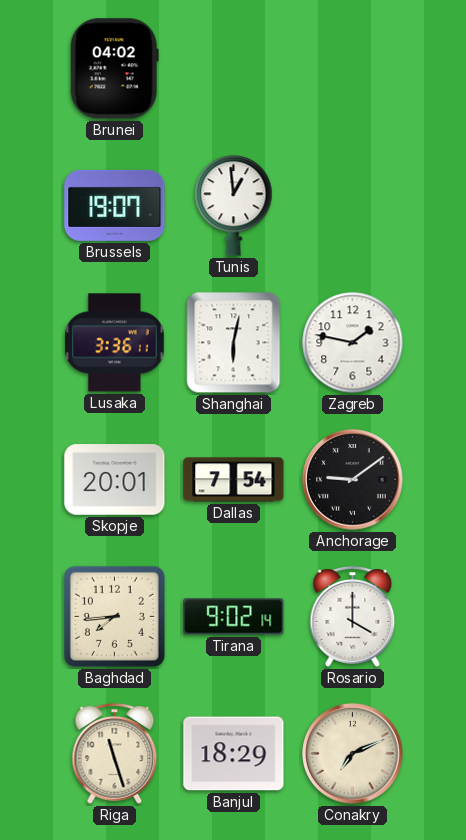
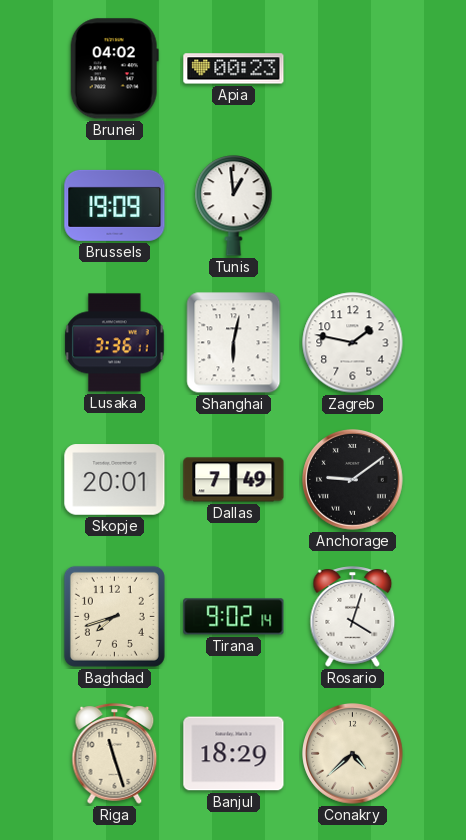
Apia: none -> 00:23
Brussels: 19:07 -> 19:09
Dallas: 7:54 -> 7:49
Baghdad: 7:44 -> 7:42
Rosario: 4:00 -> 4:03
Conakry: 7:11 -> 4:38
